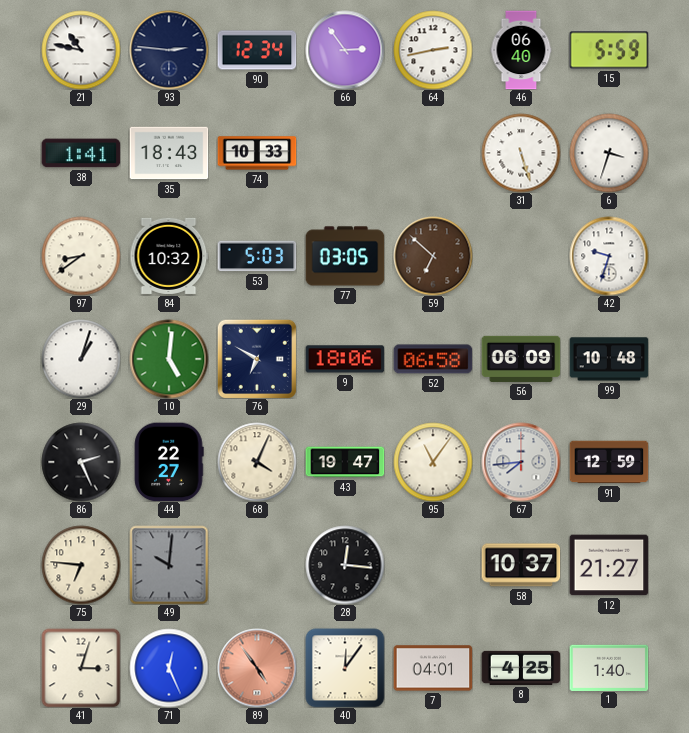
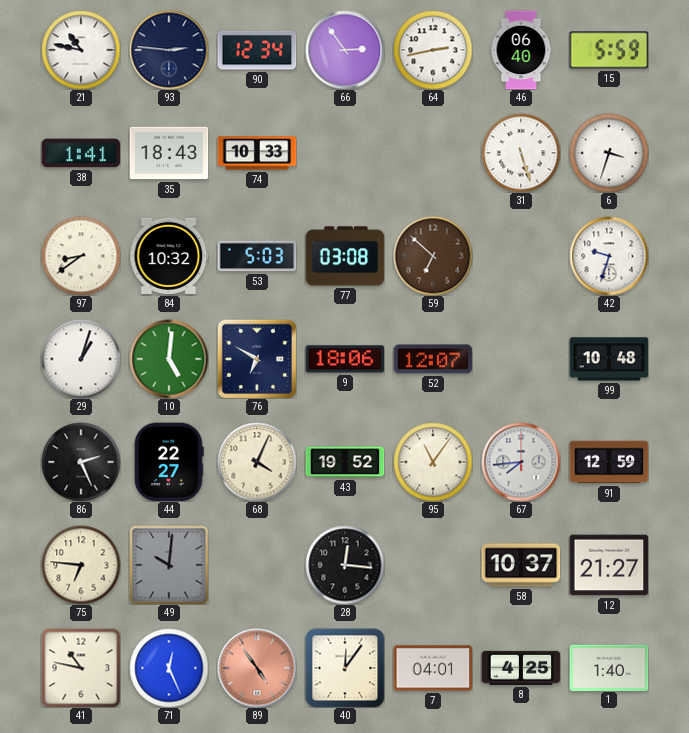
77: 03:05 -> 03:08
52: 06:58 -> 12:07
56: 06:09 -> none
43: 19:47 -> 19:52
41: 3:03 -> 10:47
